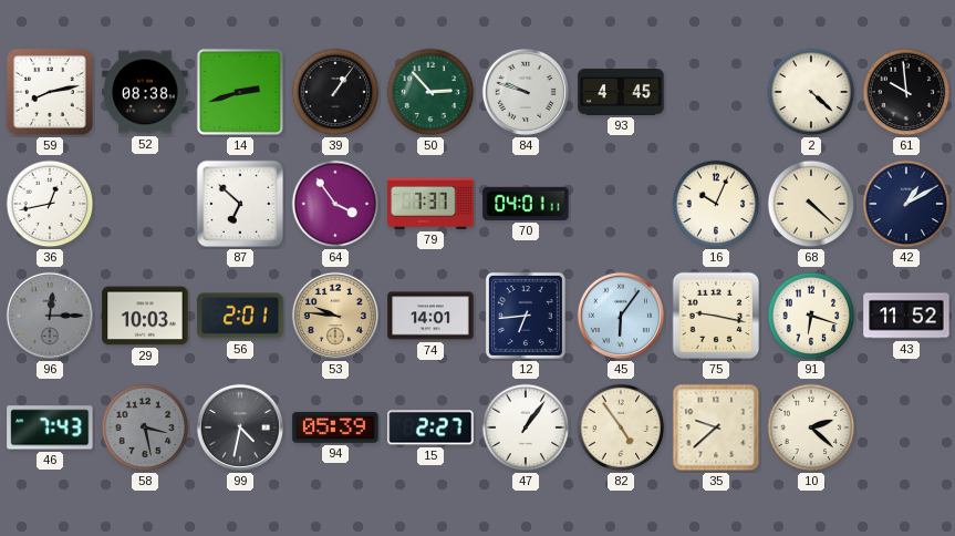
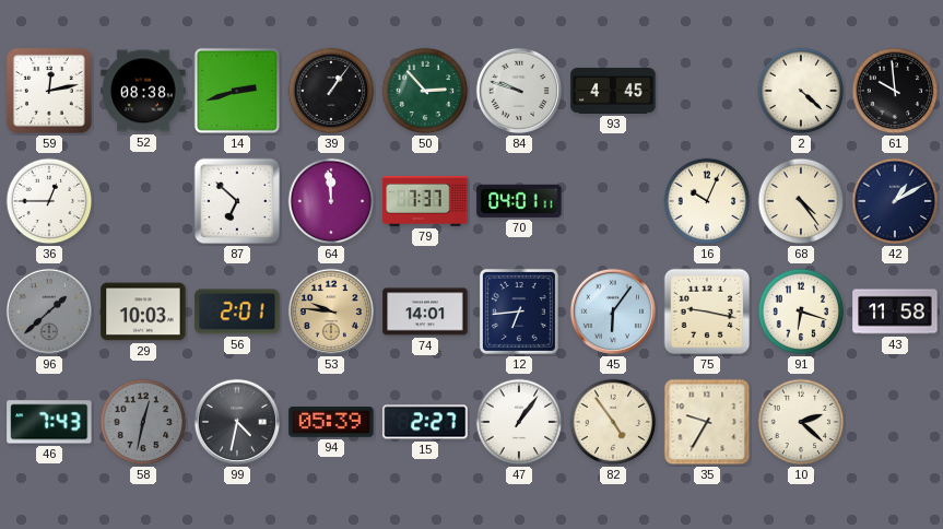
59: 8:13 -> 12:13
36: 12:43 -> 12:45
64: 3:54 -> 11:59
68: 4:22 -> 4:24
96: 12:15 -> 1:38
43: 11:52 -> 11:58
58: 3:28 -> 12:32
35: 9:38 -> 9:35
